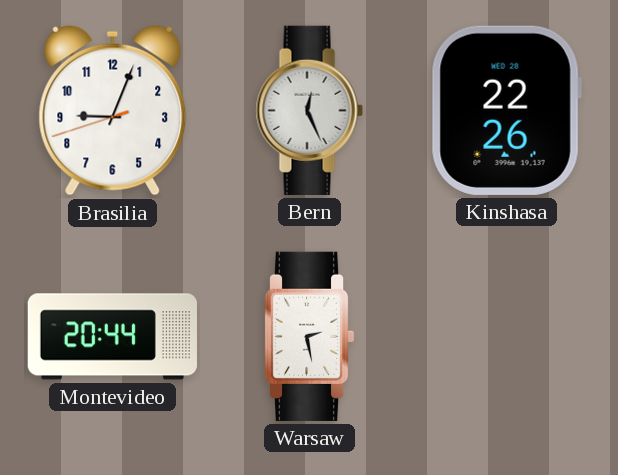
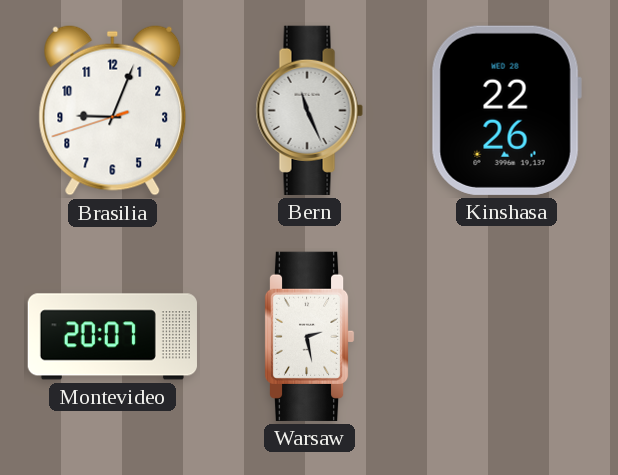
Bern: 12:26 -> 11:26
Montevideo: 20:44 -> 20:07
